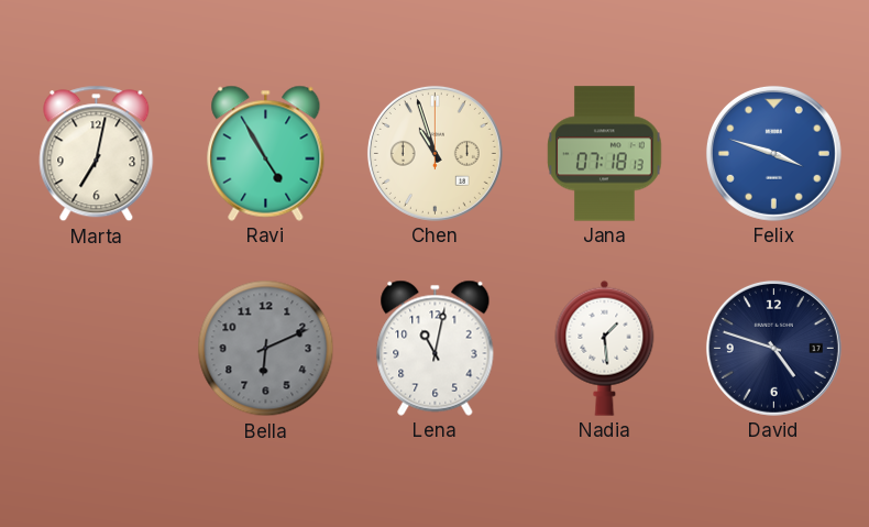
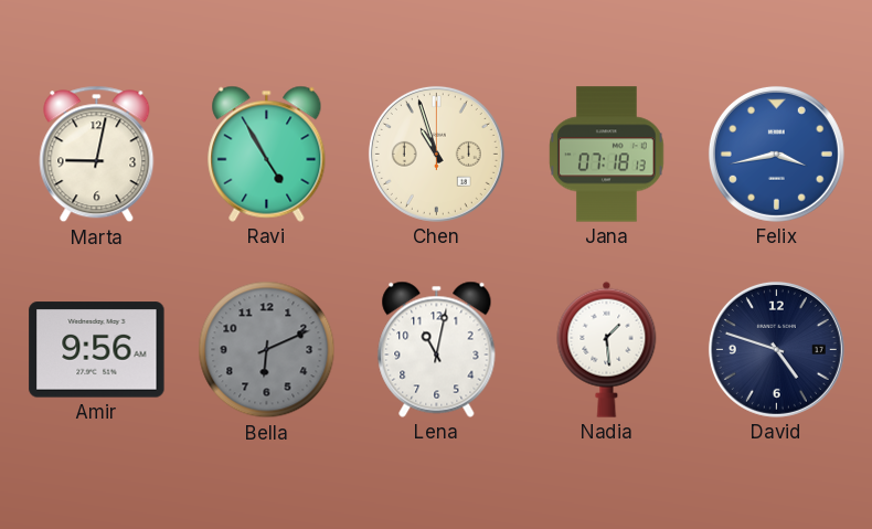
Marta: 7:02 -> 9:02
Felix: 3:48 -> 3:43
Amir: none -> 9:56
